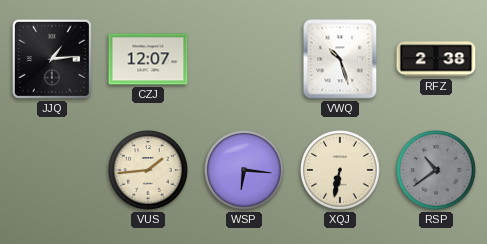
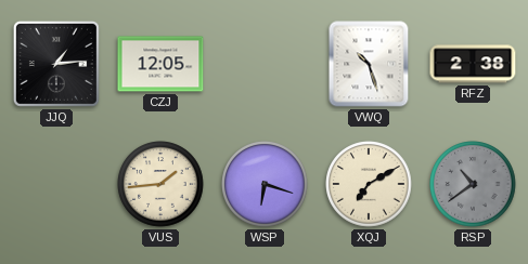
CZJ: 12:07 -> 12:05
WSP: 6:16 -> 6:18
XQJ: 6:32 -> 7:10
